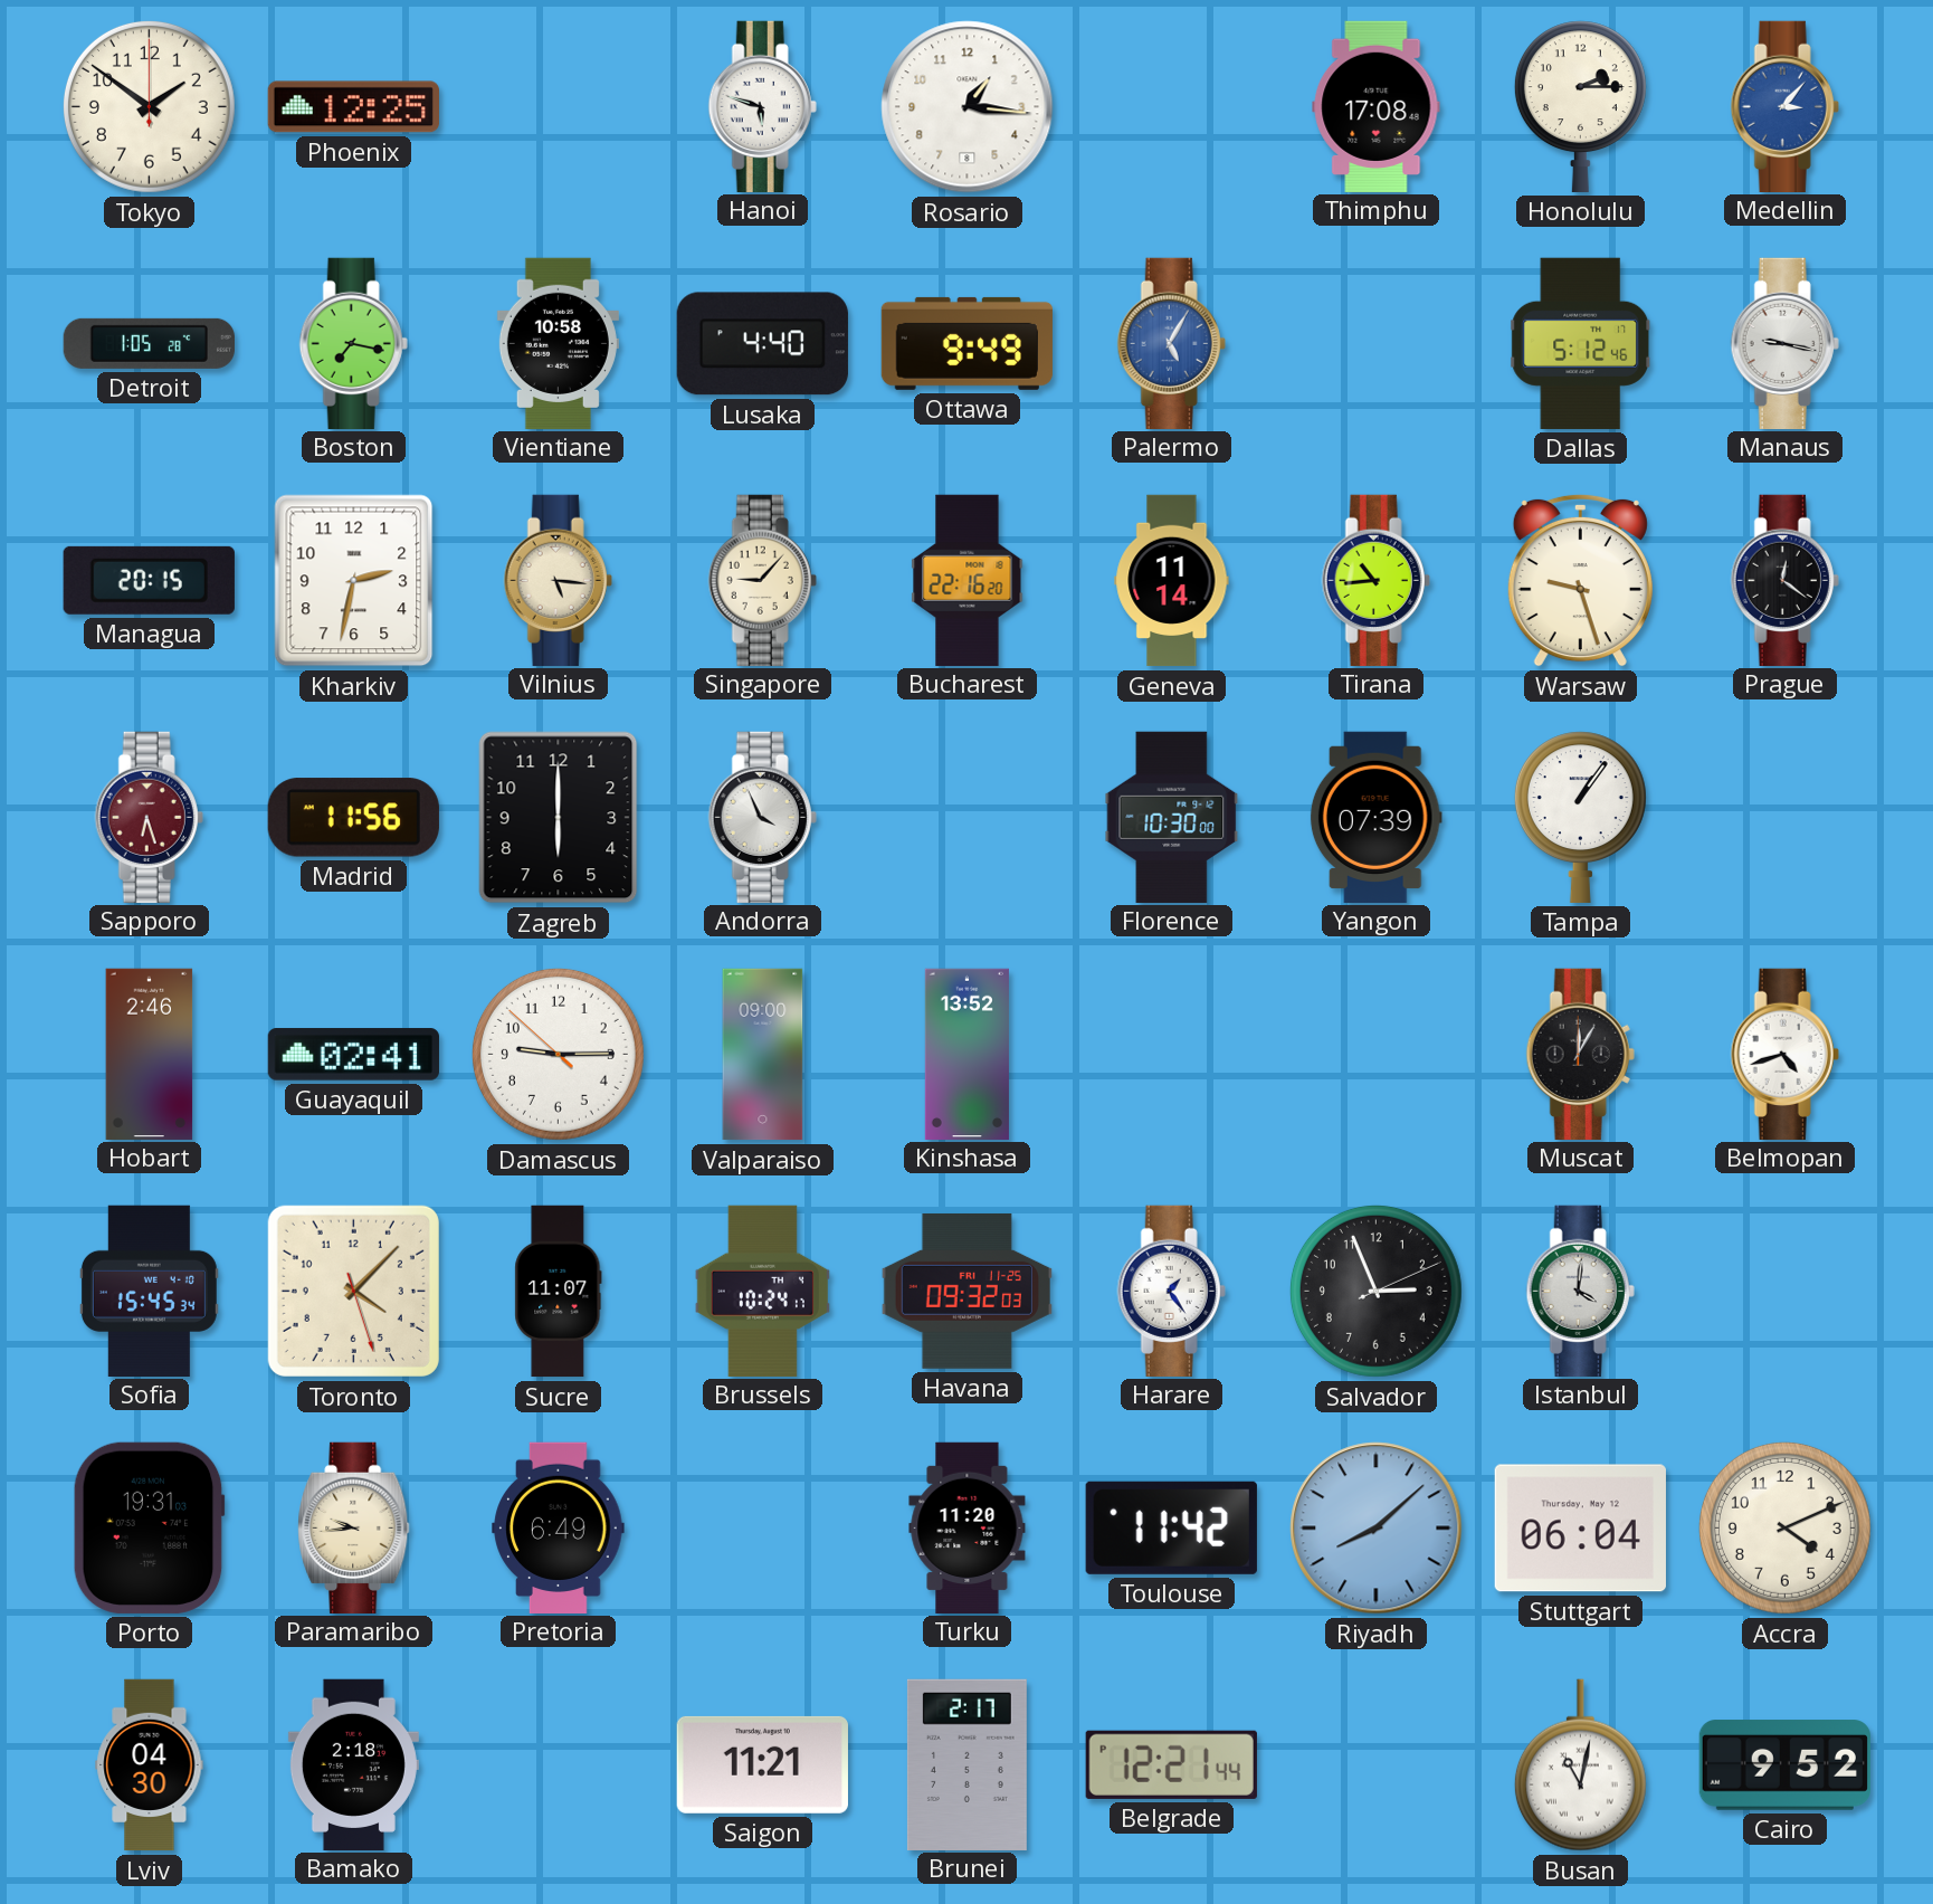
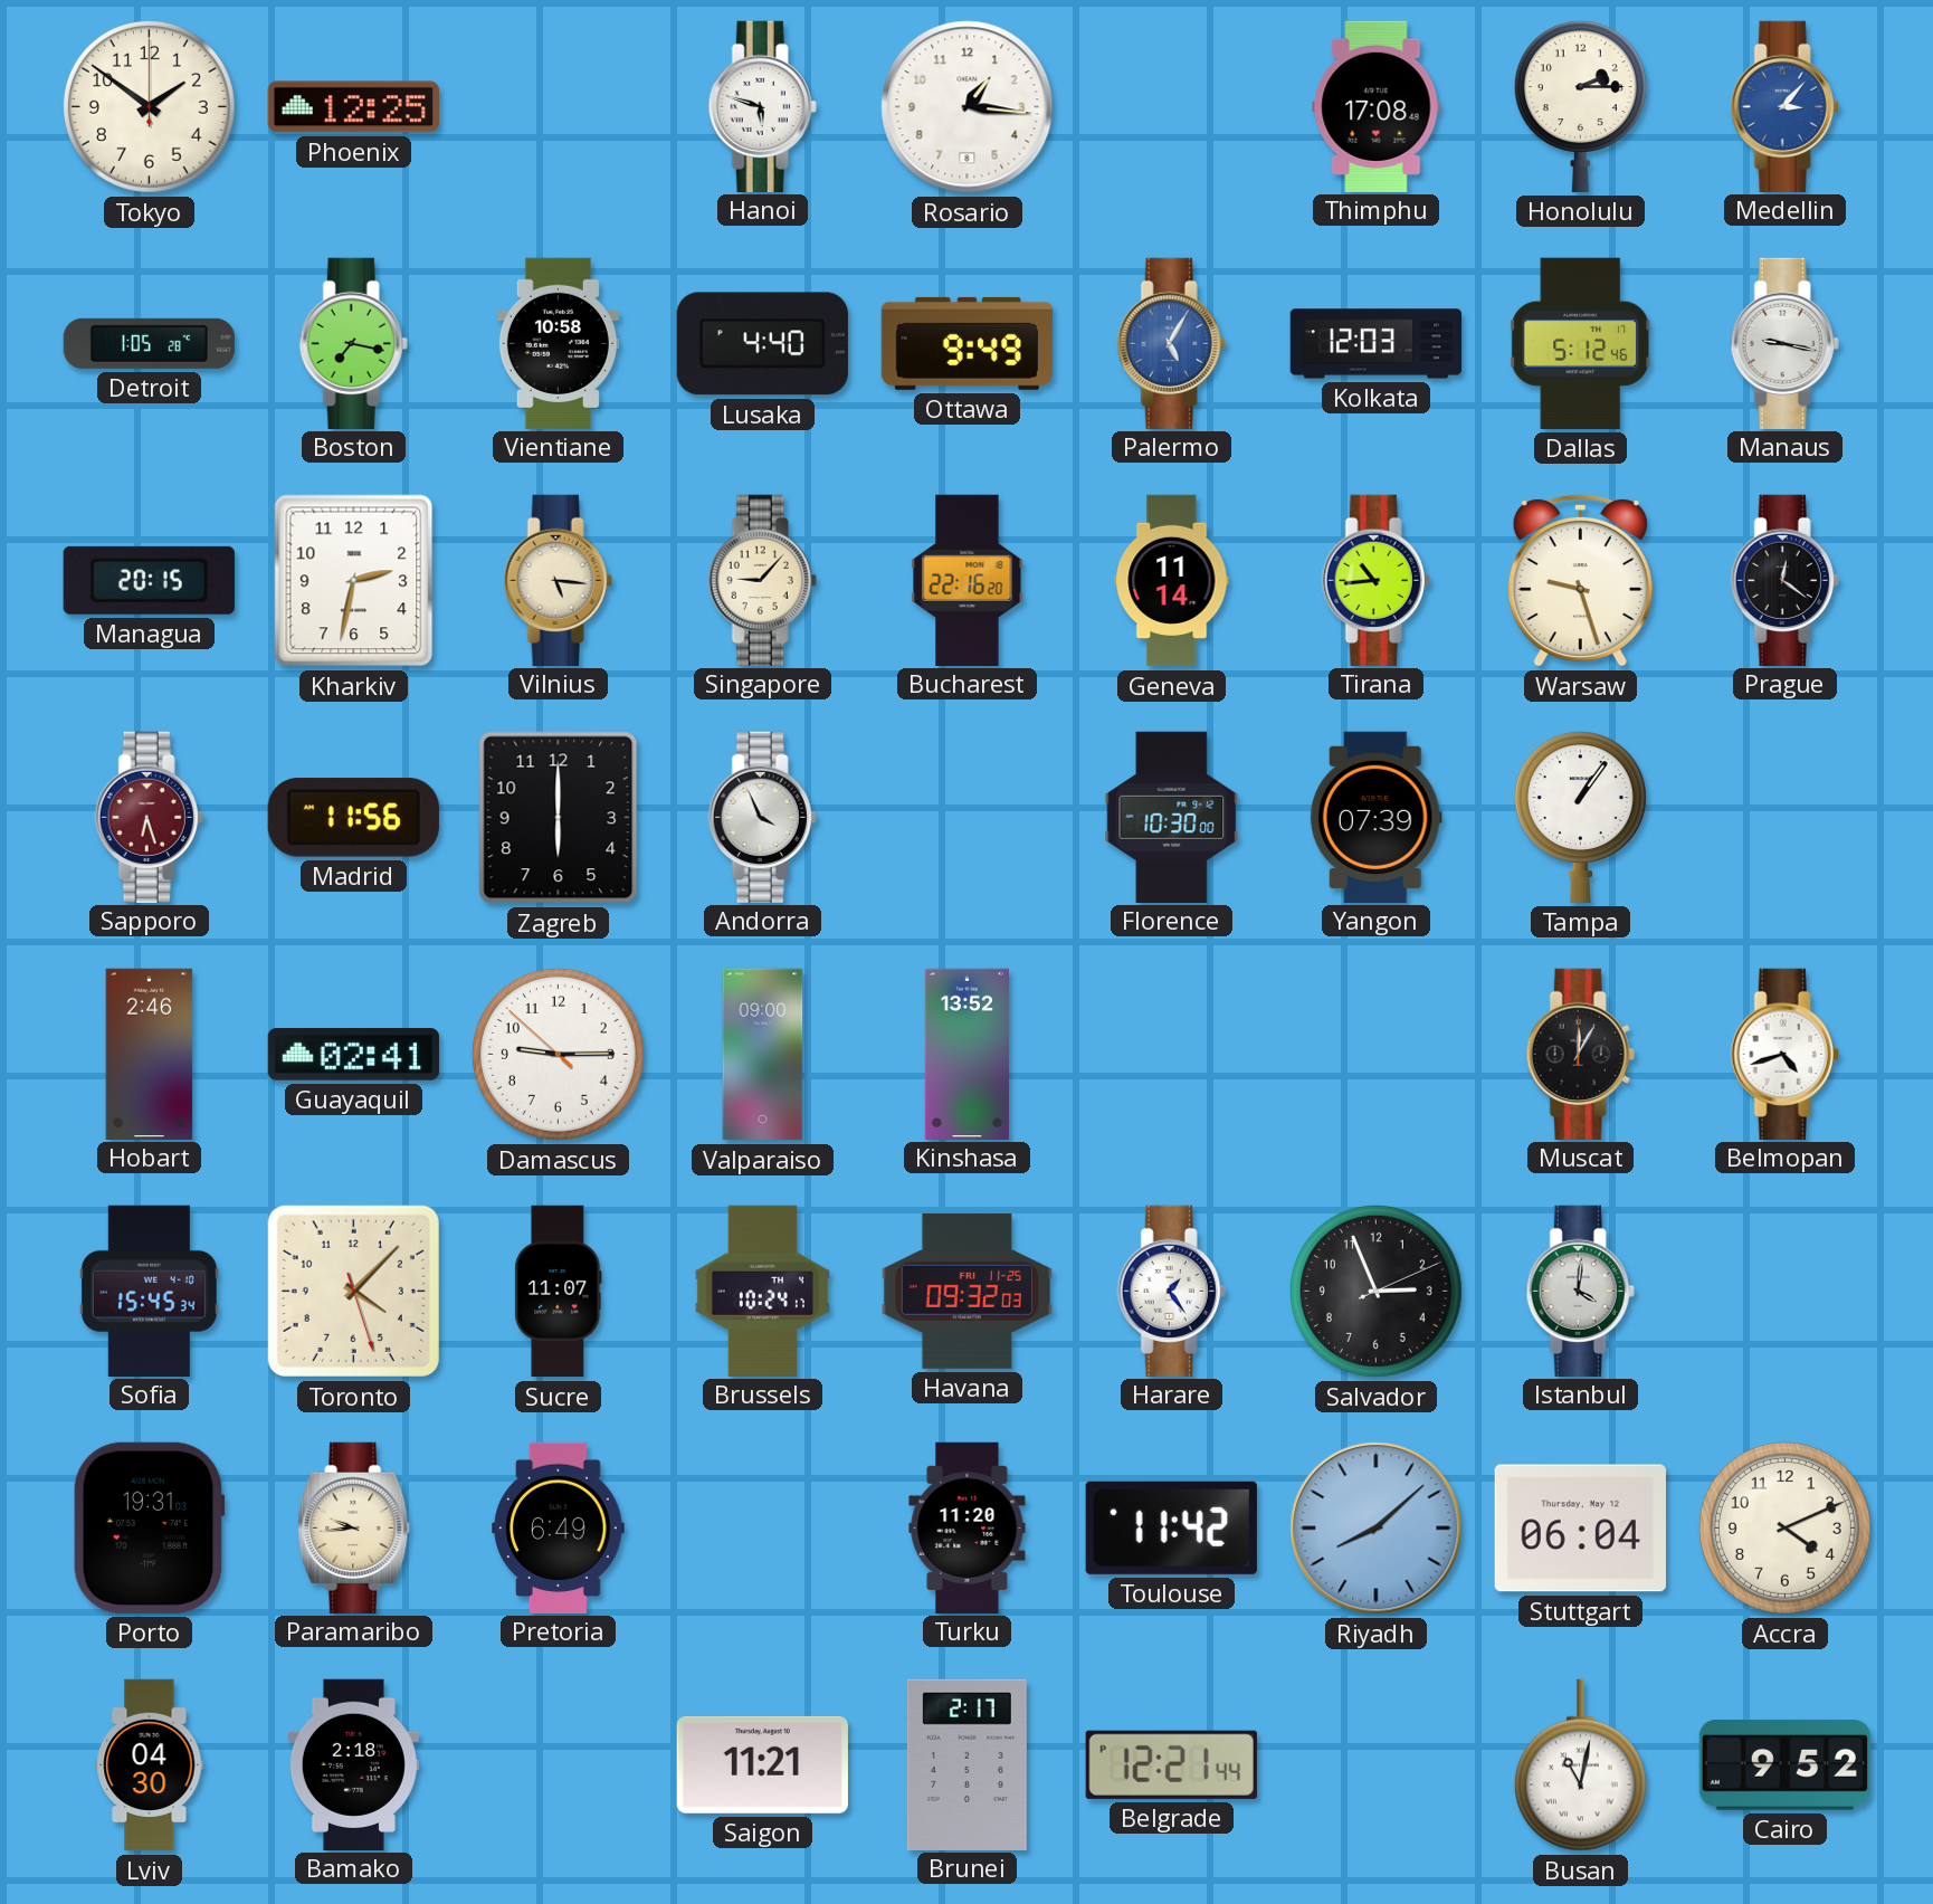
Kolkata: none -> 12:03
